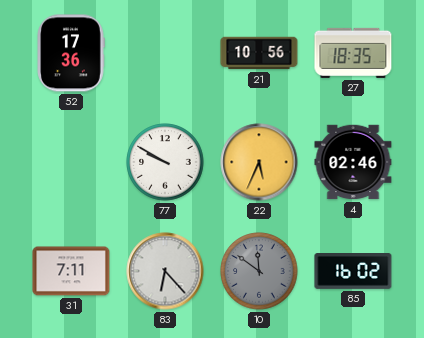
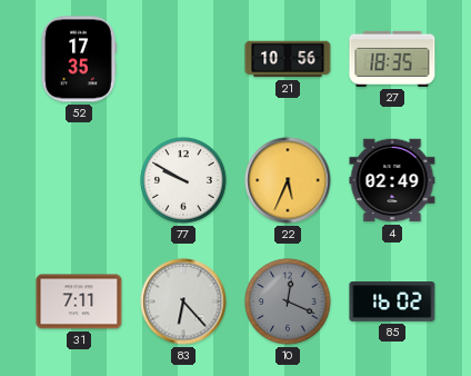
52: 17:36 -> 17:35
4: 02:46 -> 02:49
10: 11:51 -> 12:19
